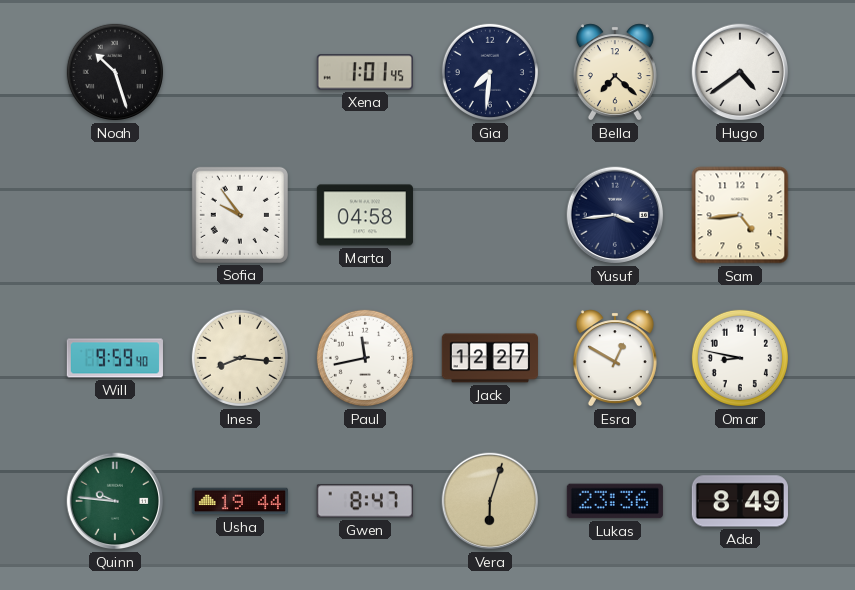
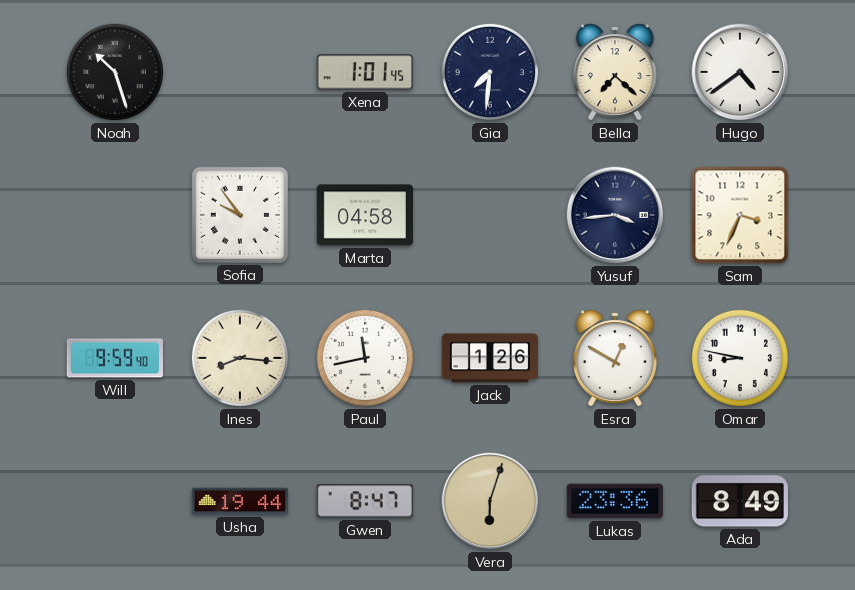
Sam: 4:44 -> 3:34
Jack: 12:27 -> 1:26
Quinn: 9:46 -> none
